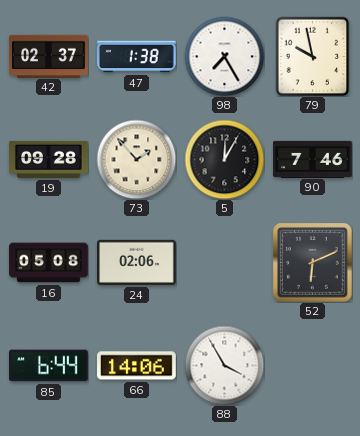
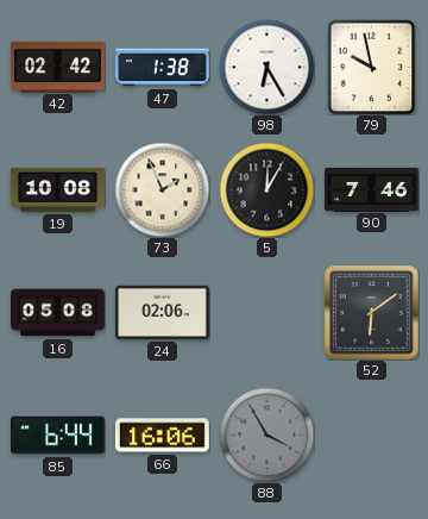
42: 02:37 -> 02:42
98: 7:25 -> 6:25
19: 09:28 -> 10:08
73: 1:53 -> 1:56
52: 6:11 -> 6:09
66: 14:06 -> 16:06
88 dial: white -> grey
